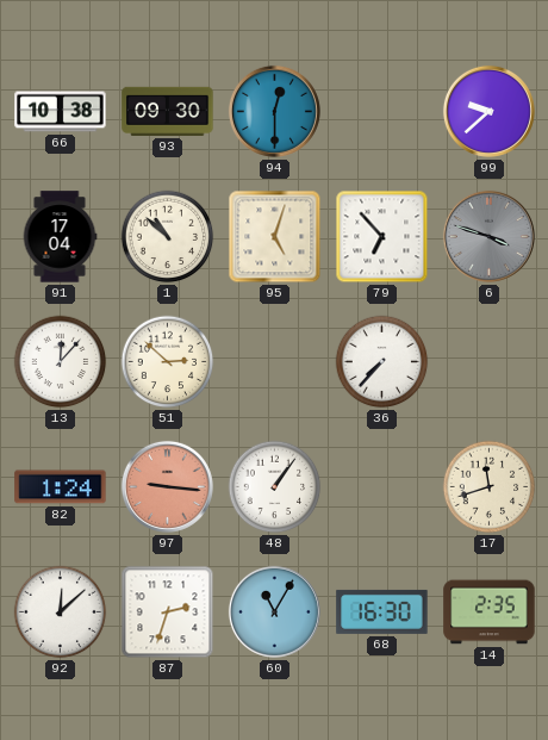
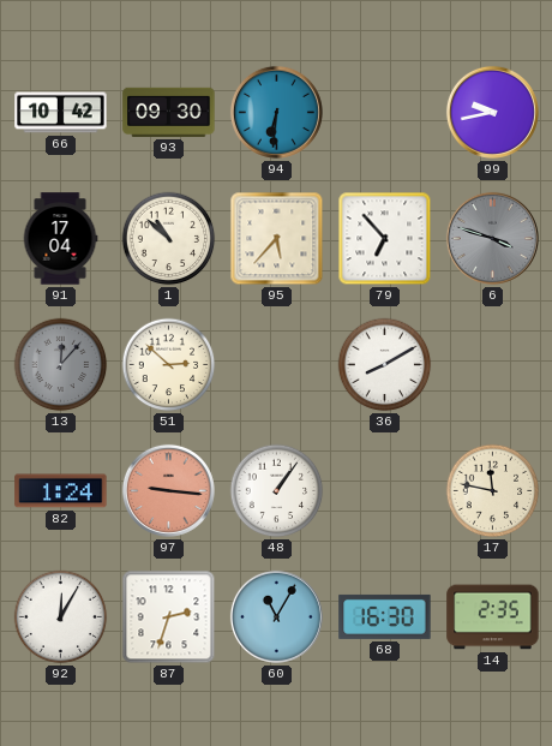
66: 10:38 -> 10:42
94: 12:30 -> 6:31
99: 9:38 -> 9:43
95: 5:03 -> 5:37
13 dial: white -> grey
36: 7:37 -> 8:10
17: 11:42 -> 11:47
92: 12:08 -> 12:05
